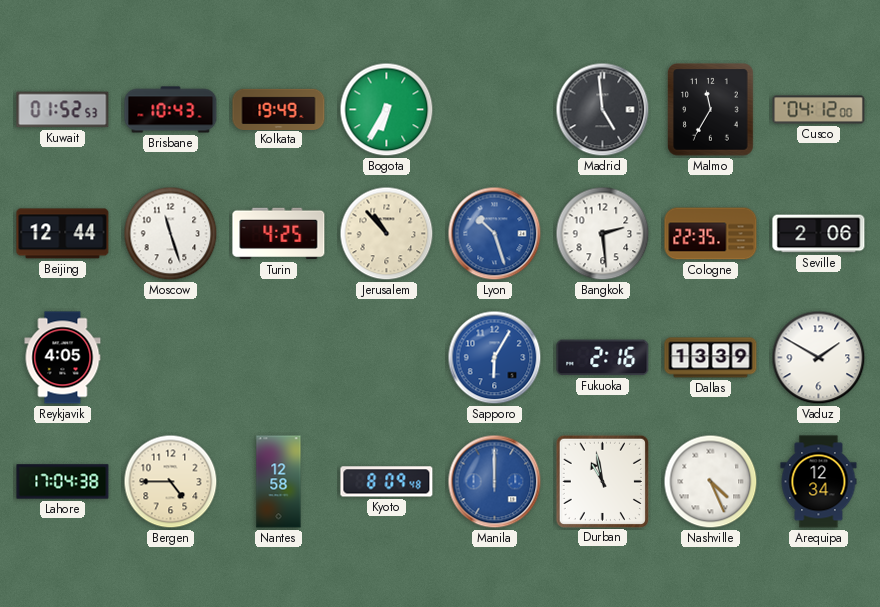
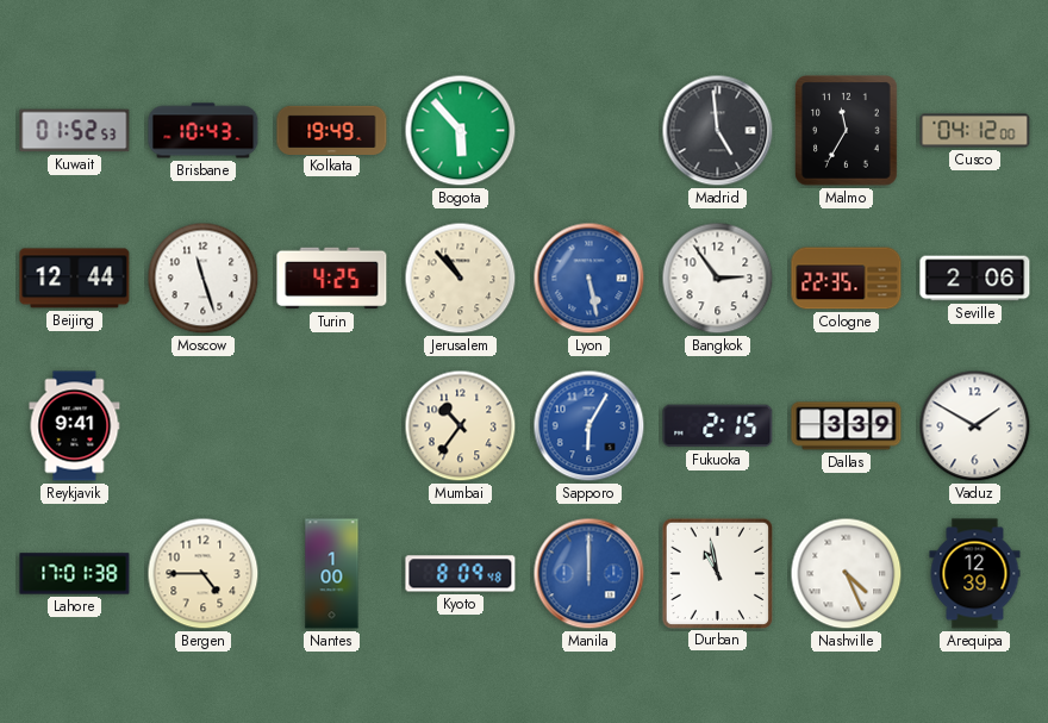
Bogota: 6:35 -> 5:53
Lyon: 10:27 -> 5:28
Bangkok: 2:29 -> 2:54
Reykjavik: 4:05 -> 9:41
Mumbai: none -> 10:36
Fukuoka: 2:16 -> 2:15
Dallas: 13:39 -> 3:39
Lahore: 17:04 -> 17:01
Nantes: 12:58 -> 1:00
Arequipa: 12:34 -> 12:39
